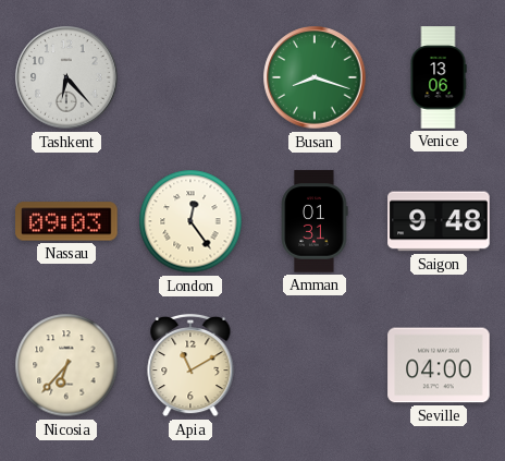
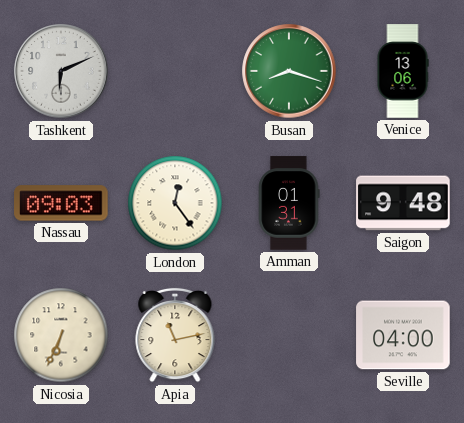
Tashkent: 6:23 -> 6:11
Nicosia: 6:37 -> 6:34
Apia: 11:10 -> 11:13
